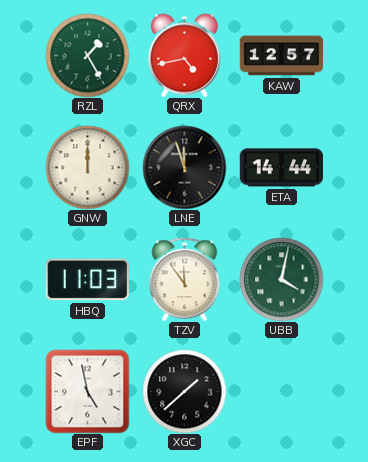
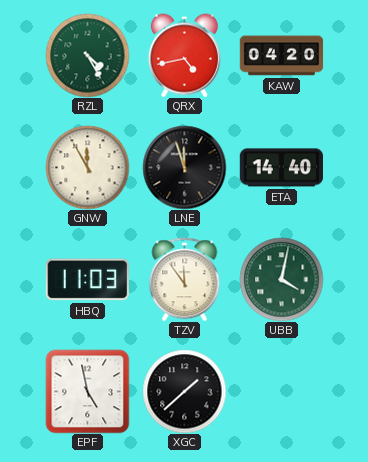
RZL: 1:25 -> 4:25
KAW: 12:57 -> 04:20
GNW: 12:00 -> 11:55
ETA: 14:44 -> 14:40
